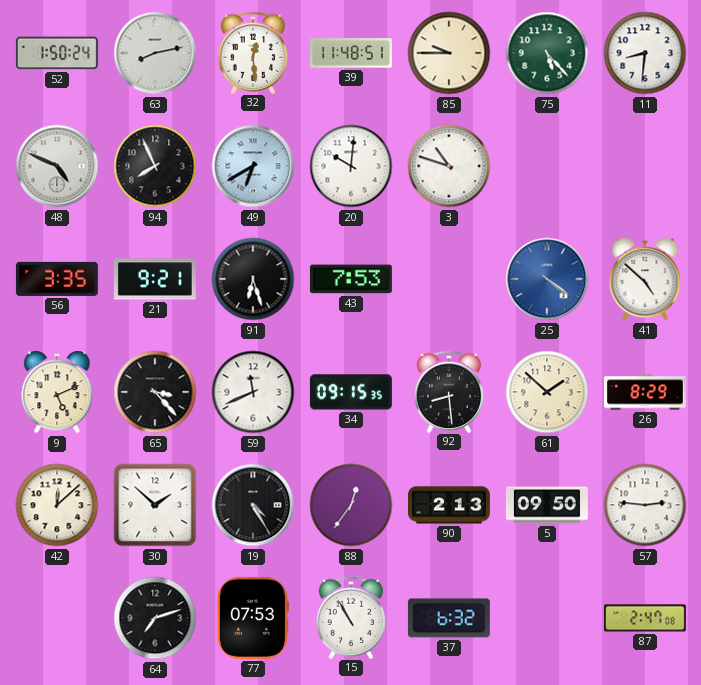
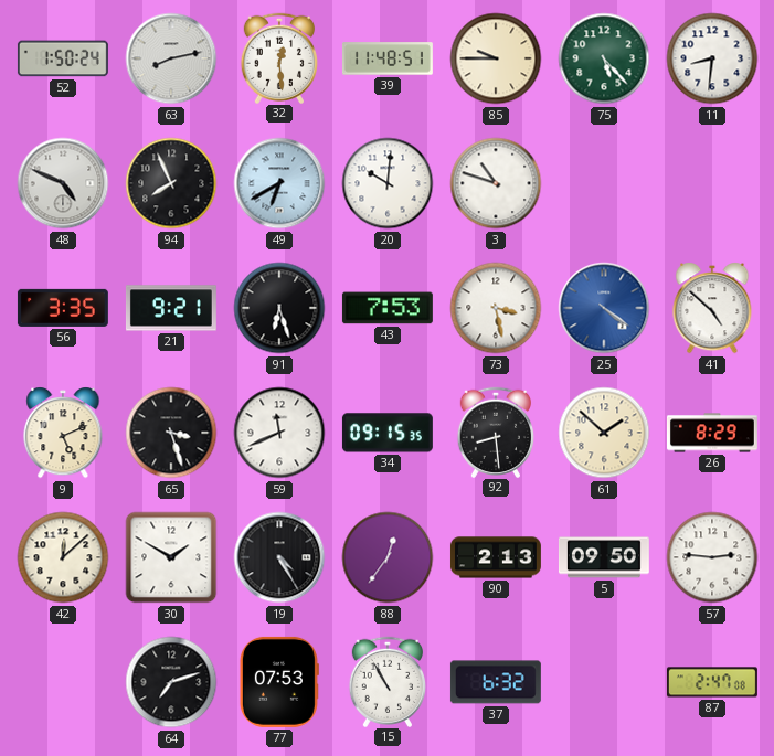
73: none -> 3:28
65: 3:23 -> 3:27
30: 1:52 -> 1:50
